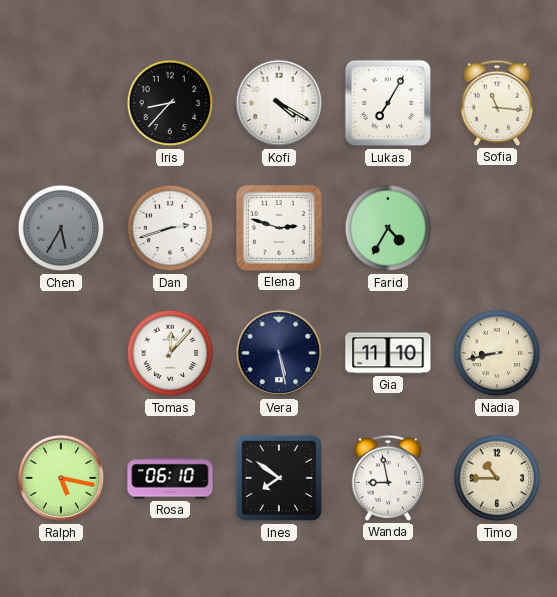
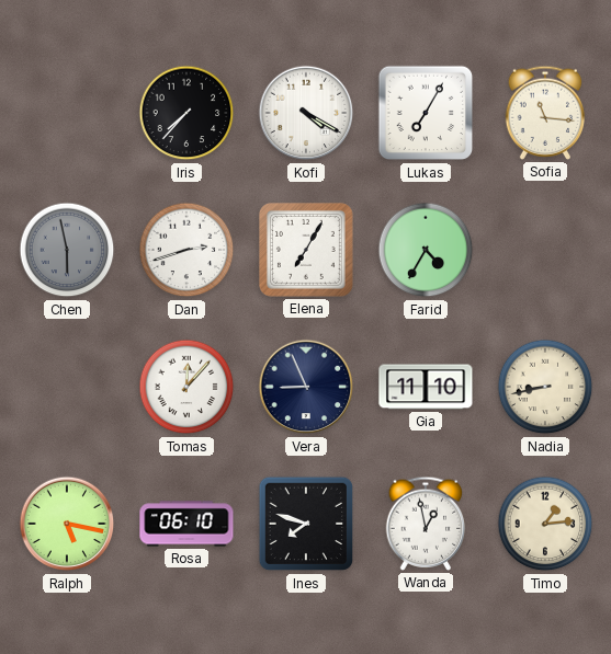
Iris: 8:37 -> 7:37
Chen: 5:35 -> 5:58
Elena: 2:48 -> 7:05
Vera: 5:28 -> 8:56
Ines: 7:51 -> 7:48
Wanda: 8:58 -> 12:58
Timo: 10:45 -> 1:14
